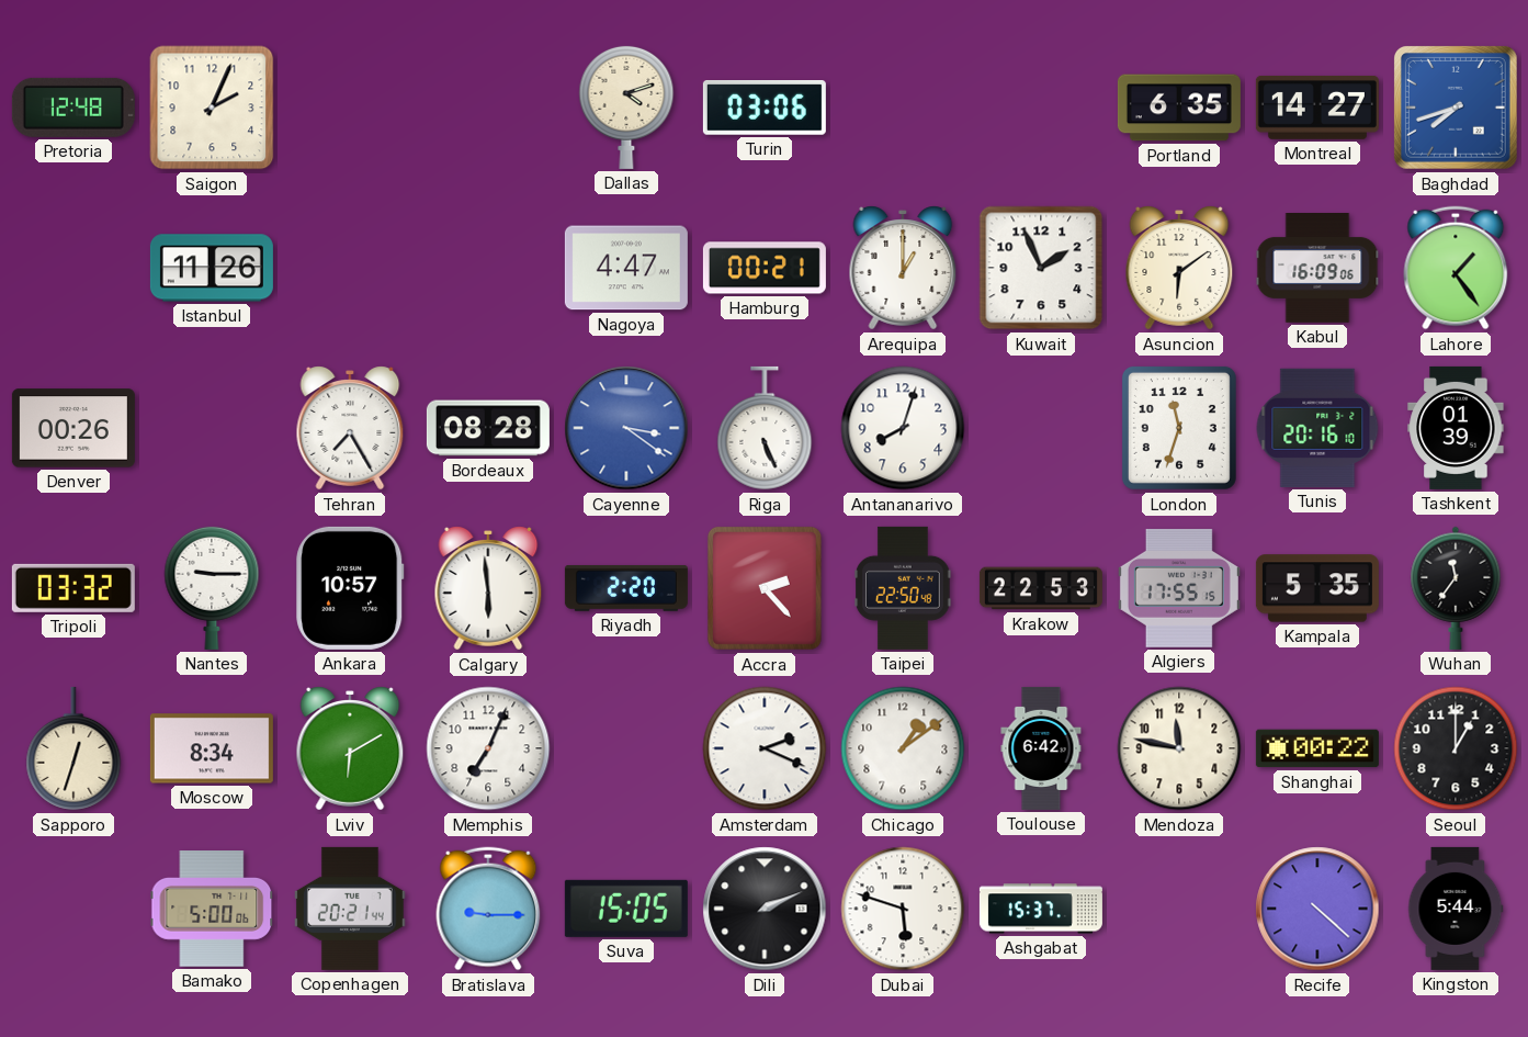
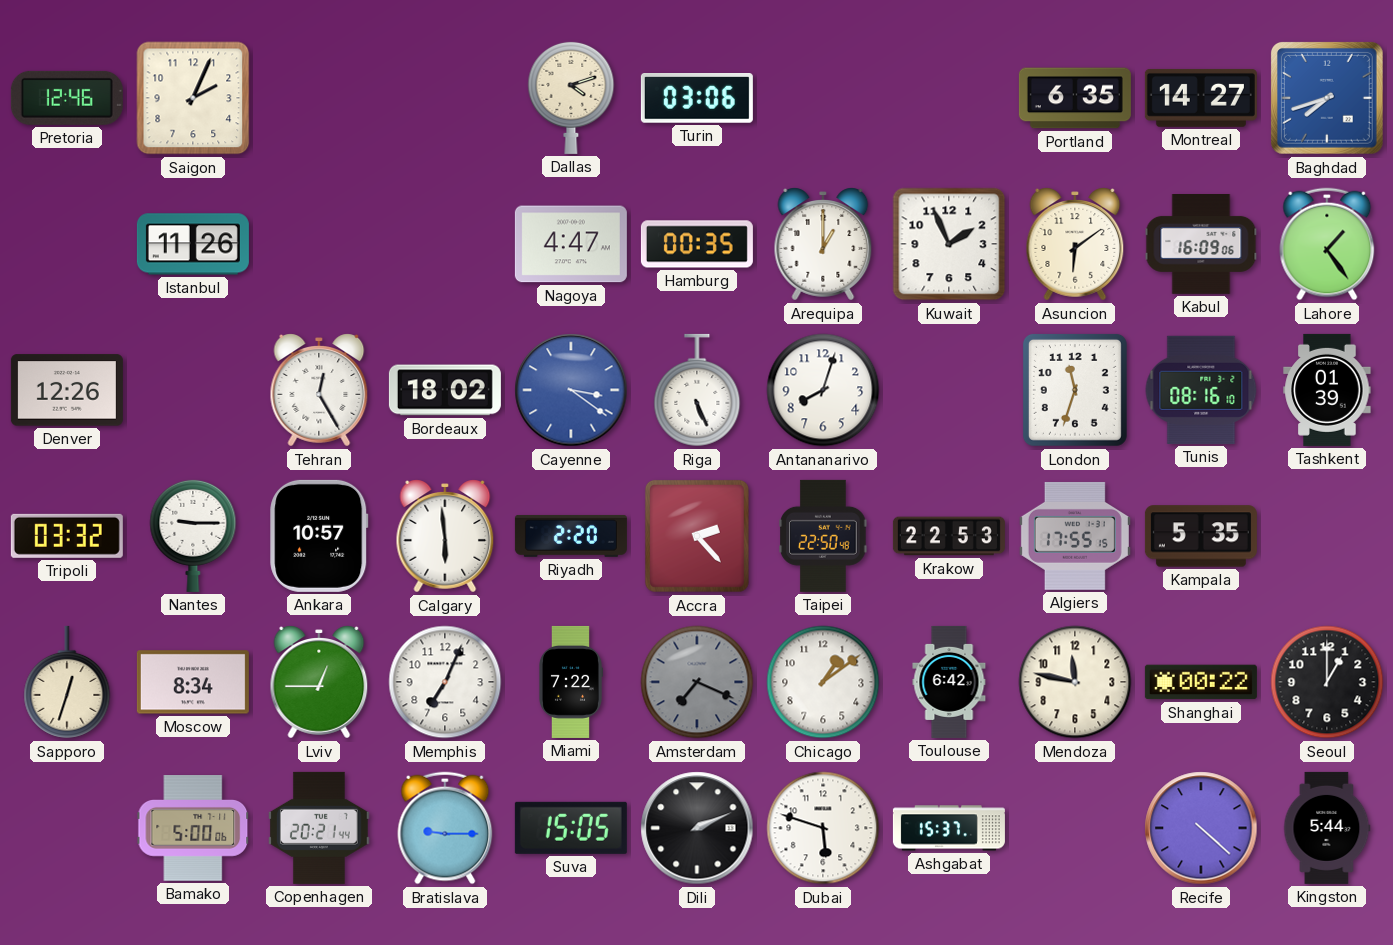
Pretoria: 12:48 -> 12:46
Hamburg: 00:21 -> 00:35
Denver: 00:26 -> 12:26
Tehran: 7:25 -> 12:25
Bordeaux: 08:28 -> 18:02
Tunis: 20:16 -> 08:16
Wuhan: 11:36 -> none
Lviv: 6:10 -> 12:45
Miami: none -> 7:22
Amsterdam: 2:19 -> 7:19
Amsterdam dial: white -> grey
